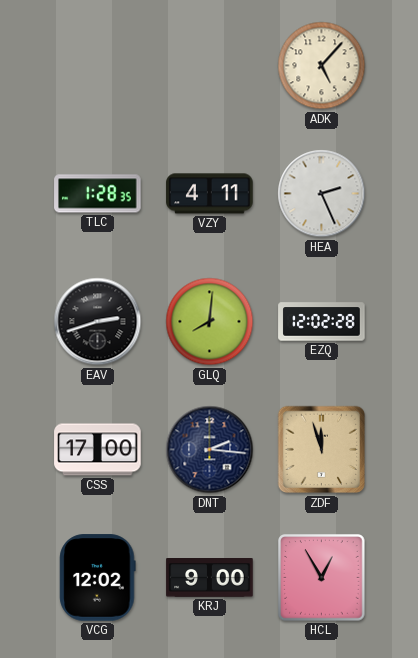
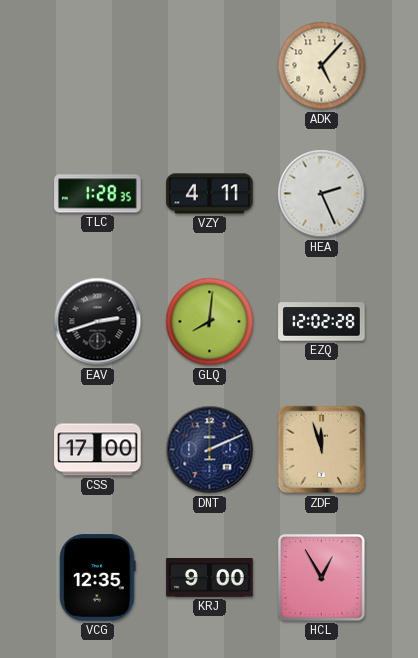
DNT: 2:16 -> 2:11
VCG: 12:02 -> 12:35
